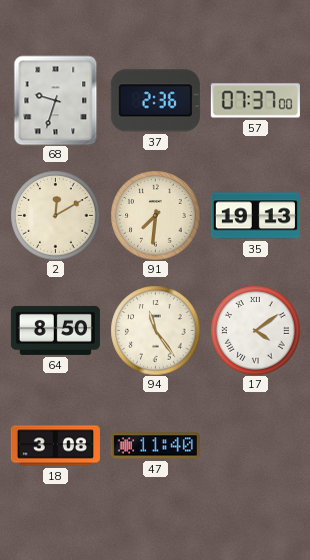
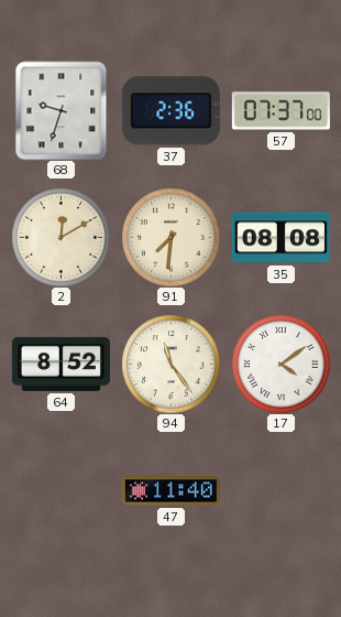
35: 19:13 -> 08:08
64: 8:50 -> 8:52
18: 3:08 -> none
